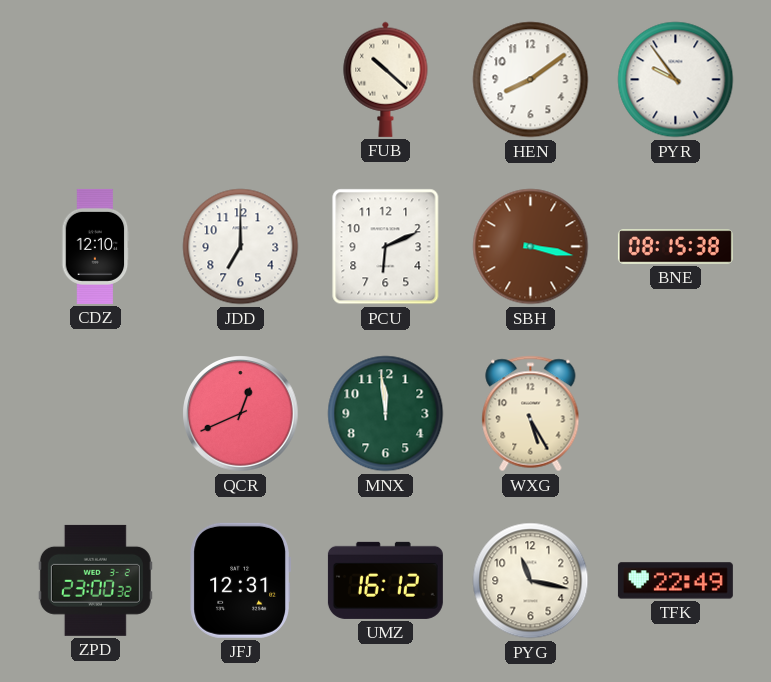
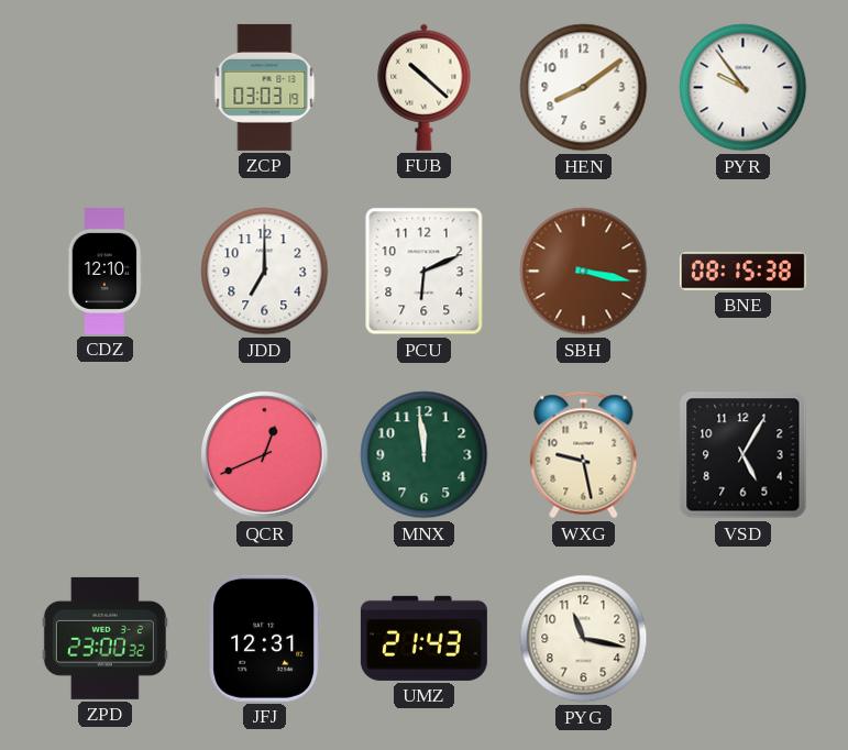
ZCP: none -> 03:03
WXG: 5:25 -> 9:28
VSD: none -> 5:05
UMZ: 16:12 -> 21:43
TFK: 22:49 -> none
